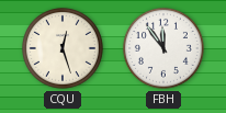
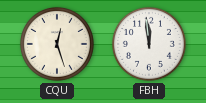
FBH: 11:54 -> 11:59
